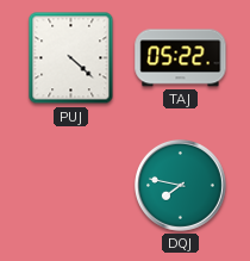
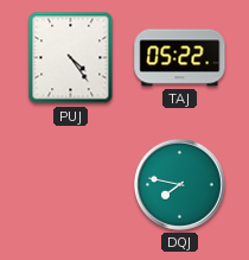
PUJ: 4:22 -> 4:24
